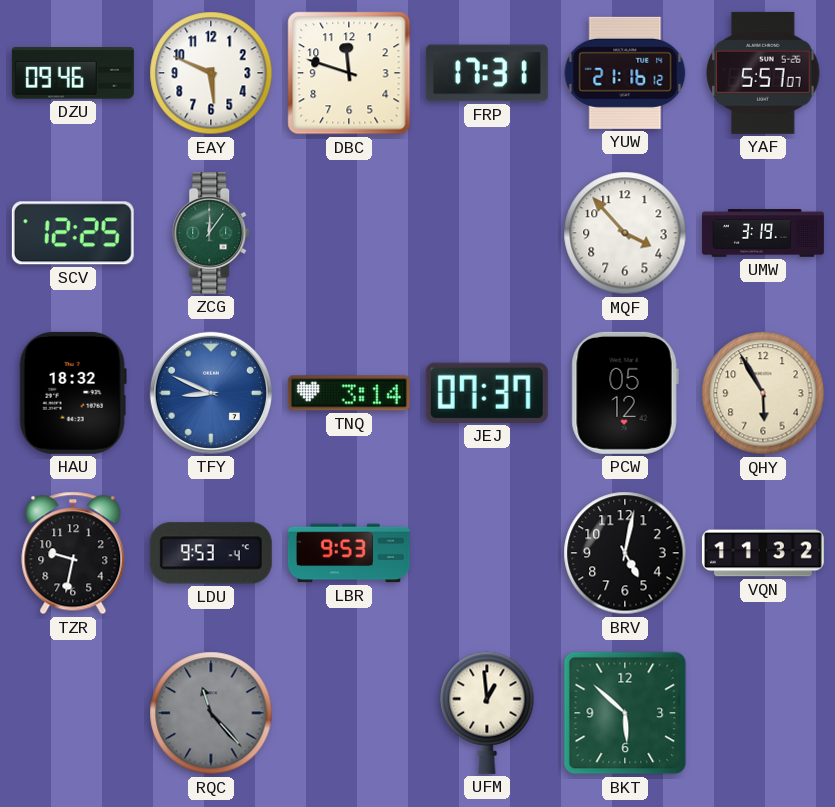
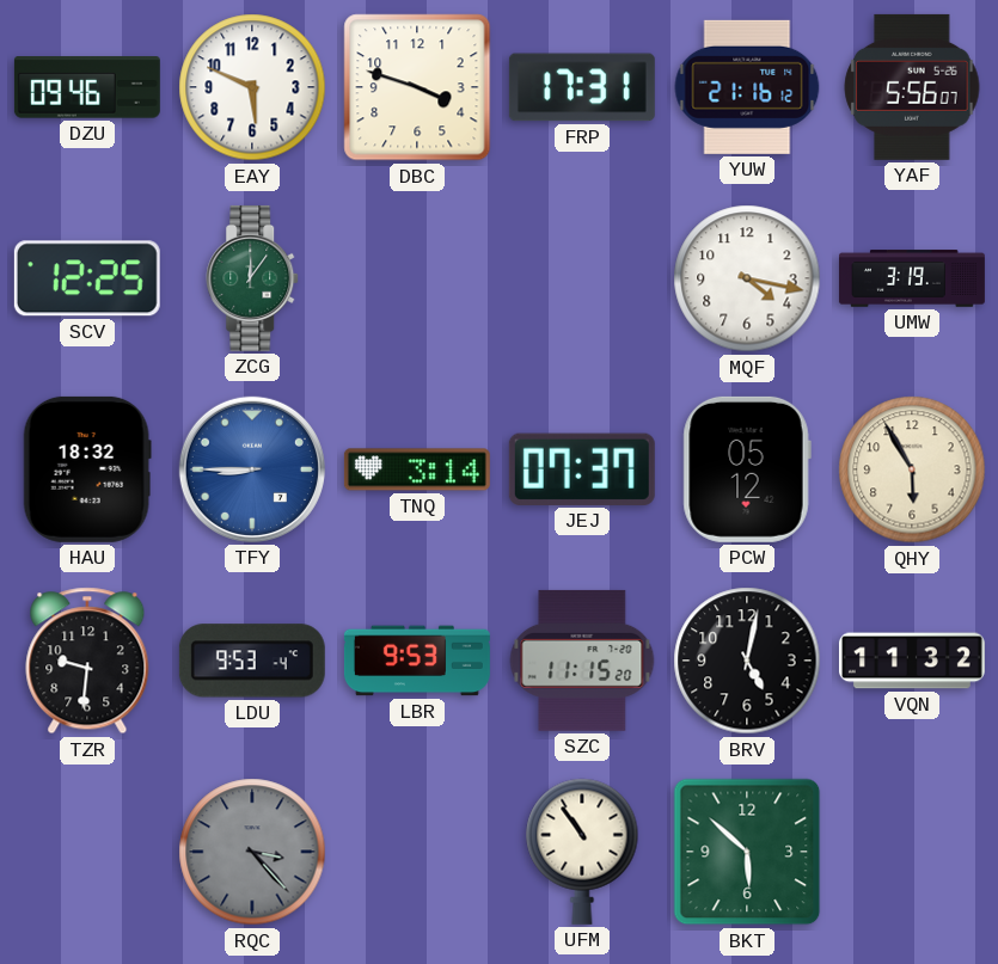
DBC: 11:48 -> 3:48
YAF: 5:57 -> 5:56
MQF: 3:53 -> 4:17
TFY: 8:49 -> 8:45
TZR: 9:32 -> 9:31
SZC: none -> 11:15
RQC: 11:23 -> 3:23
UFM: 12:59 -> 10:54
